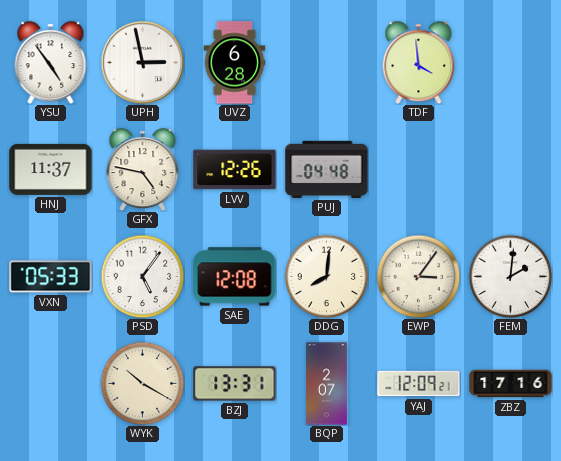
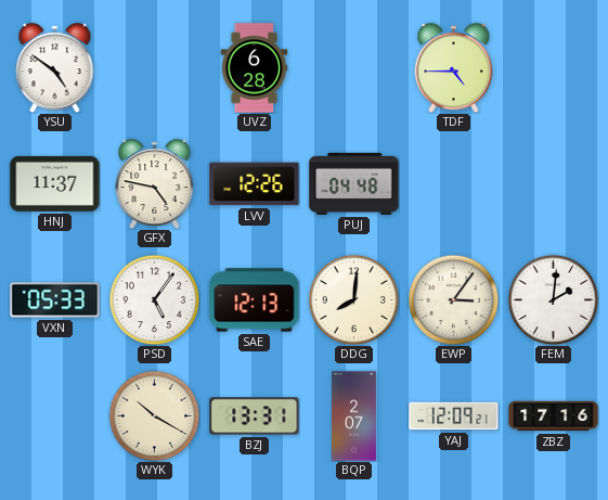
YSU: 4:54 -> 4:51
UPH: 2:58 -> none
TDF: 3:59 -> 4:45
SAE: 12:08 -> 12:13
